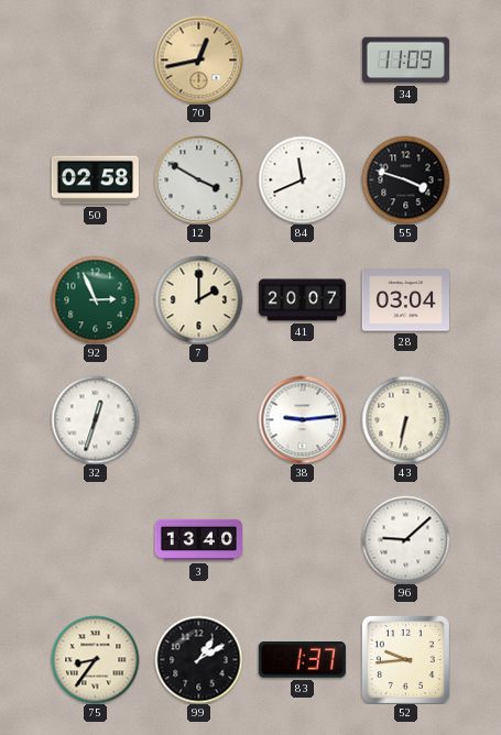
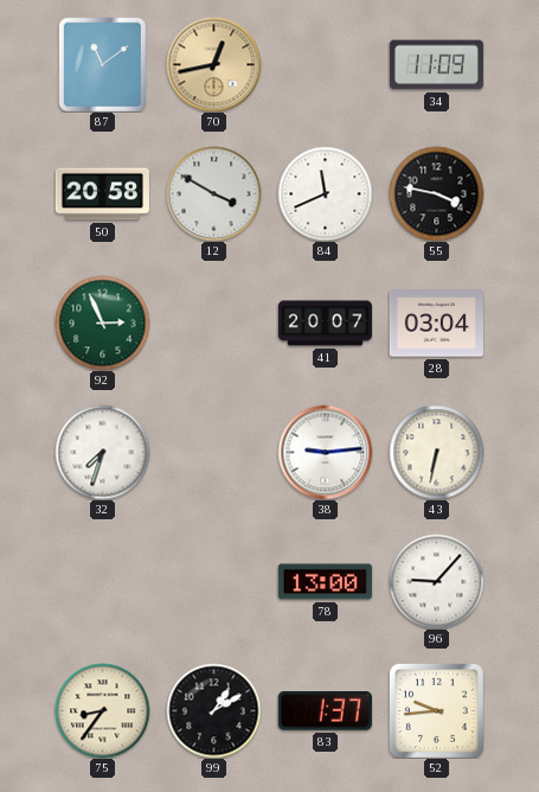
87: none -> 11:09
50: 02:58 -> 20:58
55: 3:48 -> 3:47
7: 2:00 -> none
32: 12:33 -> 7:33
3: 13:40 -> none
78: none -> 13:00
96: 9:08 -> 9:07
